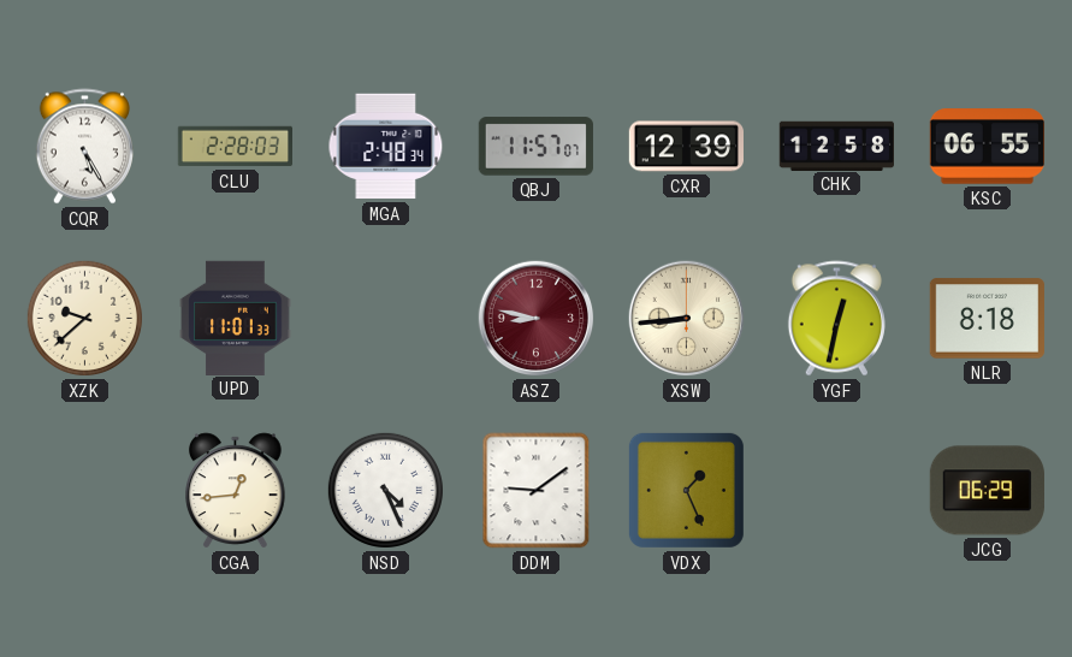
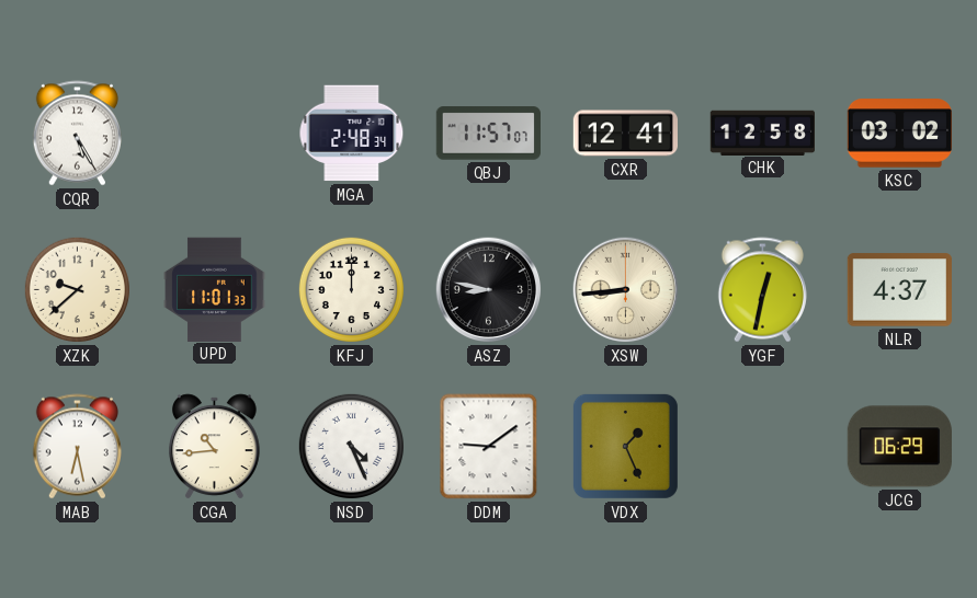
CLU: 2:28 -> none
CXR: 12:39 -> 12:41
KSC: 06:55 -> 03:02
KFJ: none -> 12:00
ASZ dial: burgundy -> black
NLR: 8:18 -> 4:37
MAB: none -> 6:28
CGA: 12:44 -> 10:44
